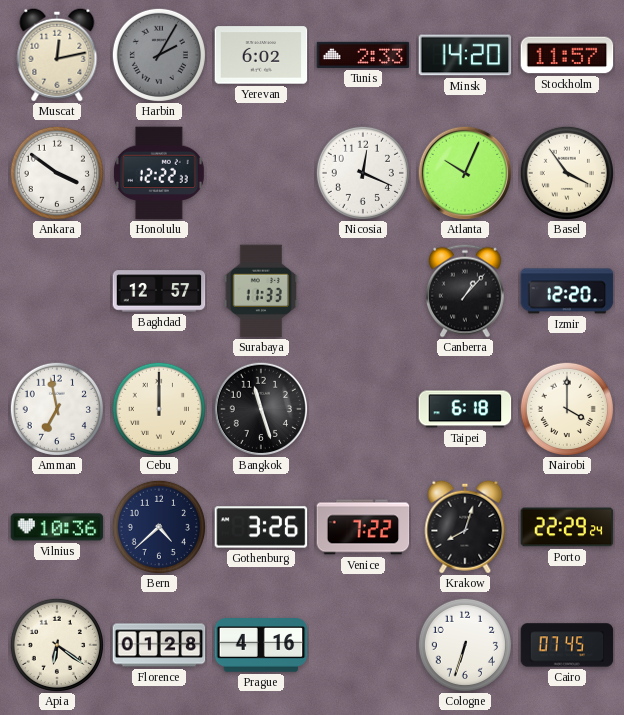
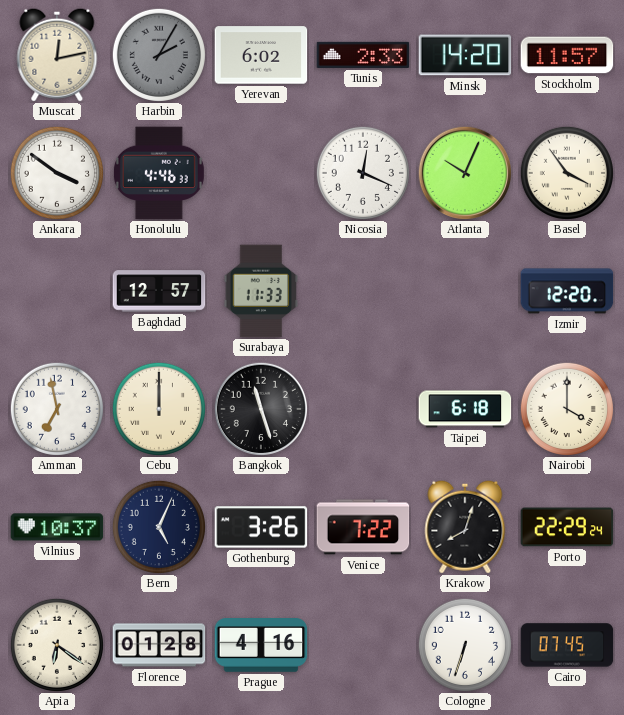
Honolulu: 12:22 -> 4:46
Canberra: 1:07 -> none
Vilnius: 10:36 -> 10:37
Bern: 4:38 -> 5:04
